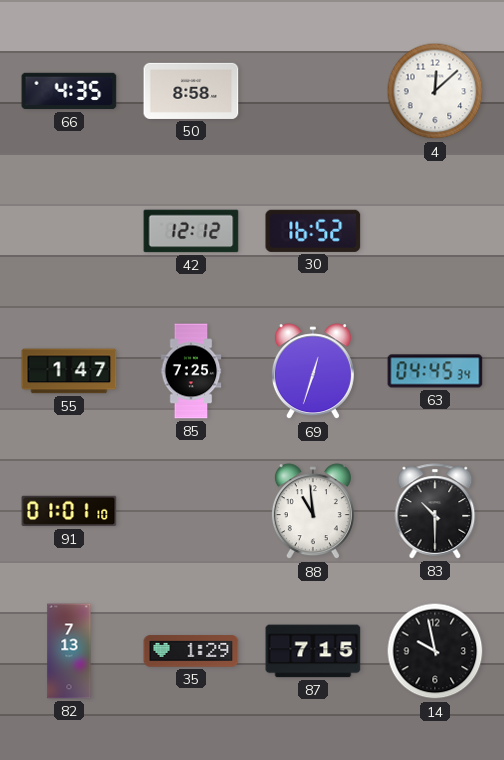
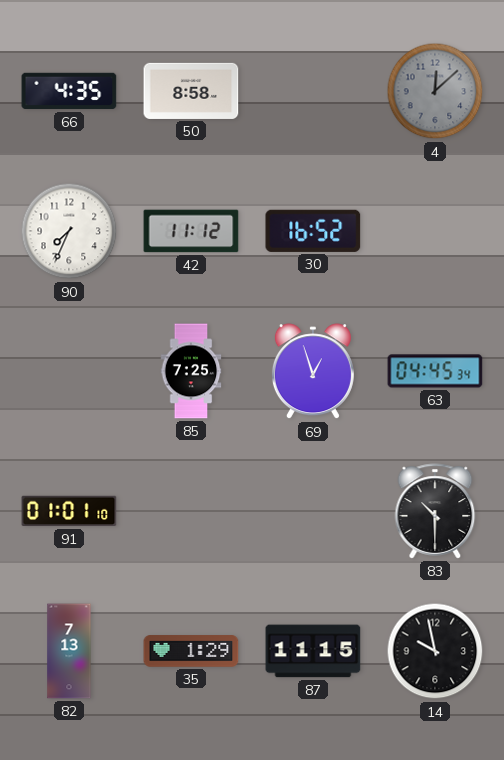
4 dial: white -> grey
90: none -> 7:34
42: 12:12 -> 11:12
55: 1:47 -> none
69: 12:33 -> 12:57
88: 10:59 -> none
87: 7:15 -> 11:15
